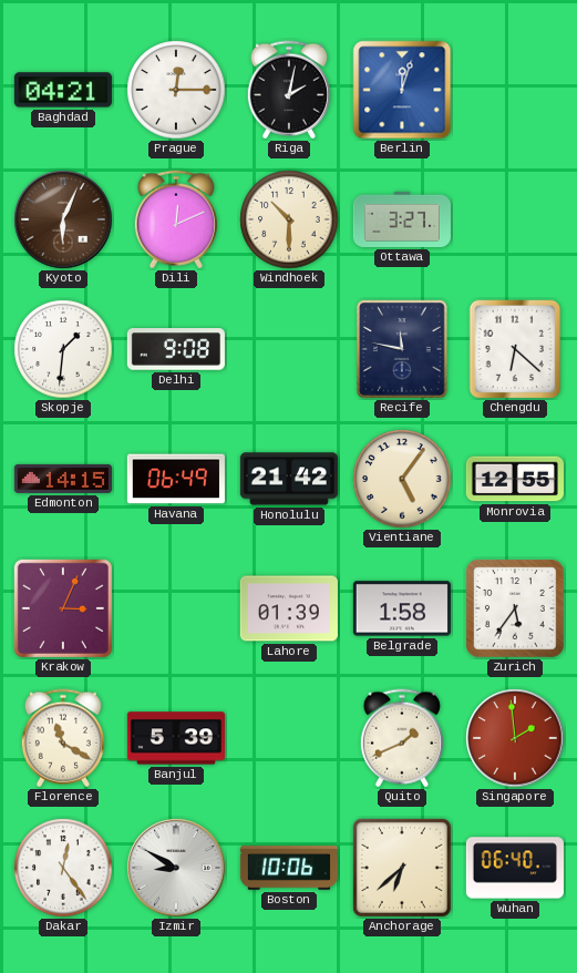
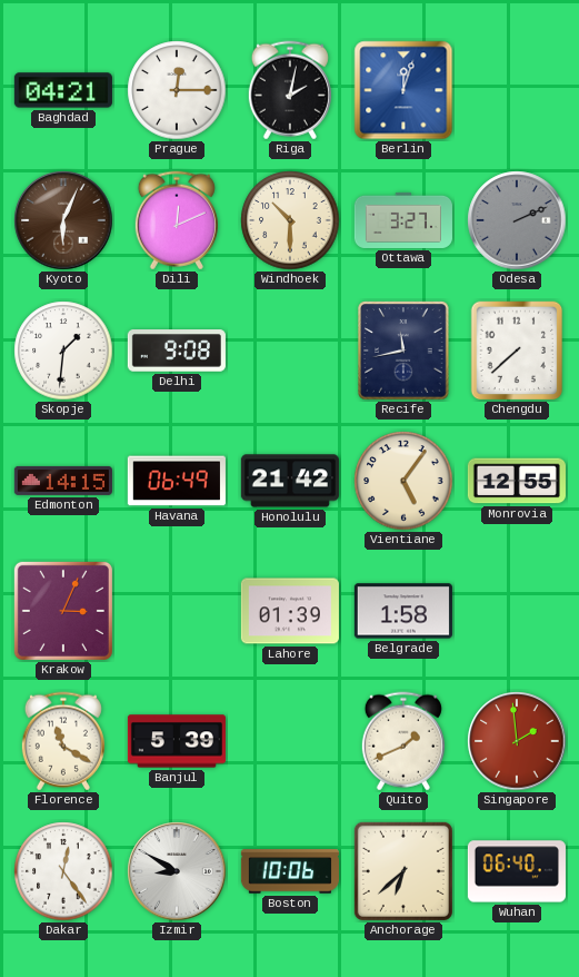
Odesa: none -> 2:11
Recife: 11:47 -> 11:43
Chengdu: 6:22 -> 7:38
Zurich: 5:36 -> none
